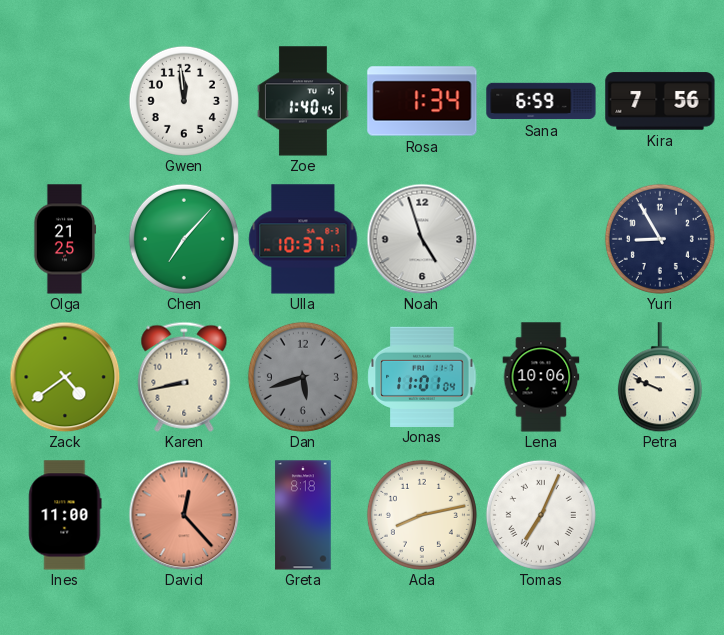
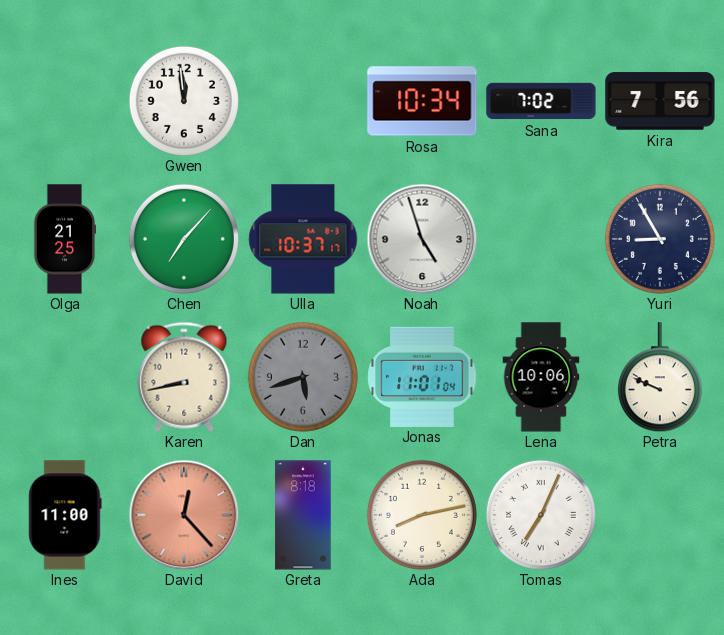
Zoe: 1:40 -> none
Rosa: 1:34 -> 10:34
Sana: 6:59 -> 7:02
Zack: 4:39 -> none
